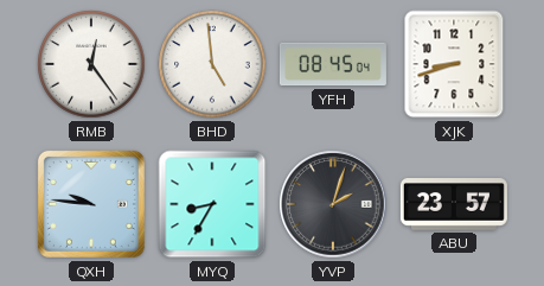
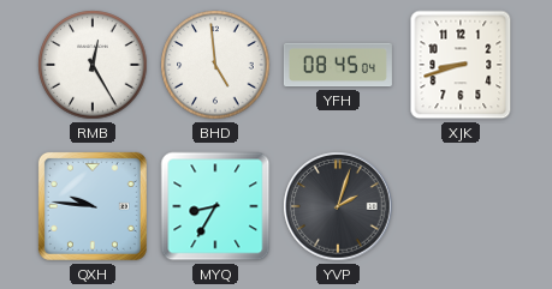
RMB: 12:24 -> 12:25
ABU: 23:57 -> none
